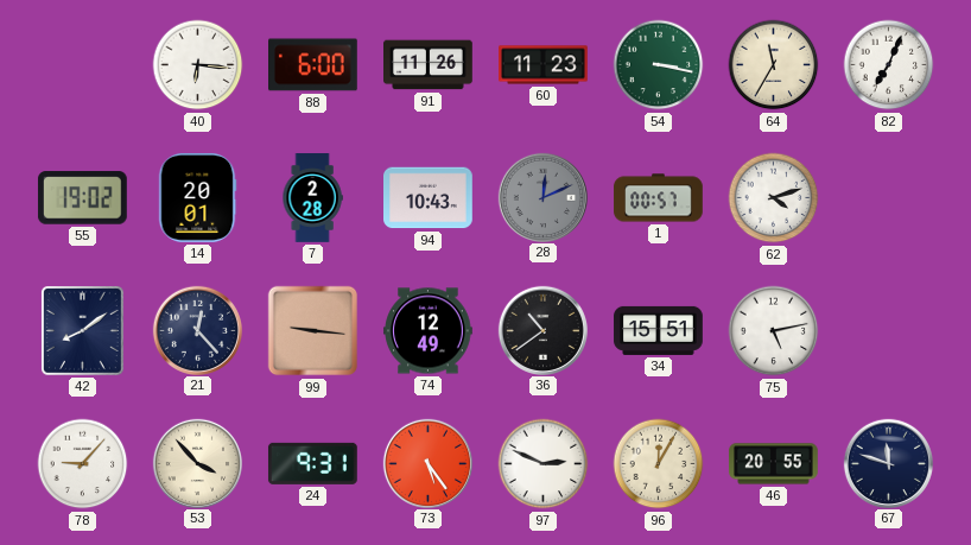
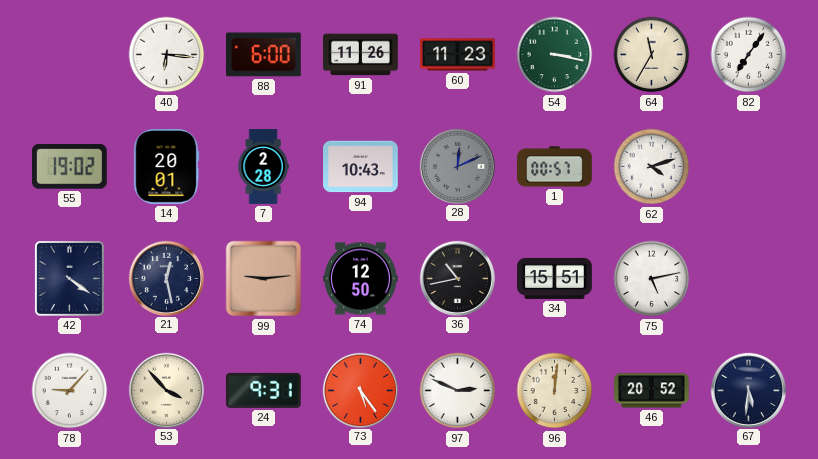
82: 7:04 -> 7:06
42: 8:09 -> 4:21
21: 12:23 -> 12:28
99: 9:16 -> 9:14
74: 12:49 -> 12:50
36: 10:39 -> 10:43
96: 12:05 -> 12:01
46: 20:55 -> 20:52
67: 11:48 -> 5:31
